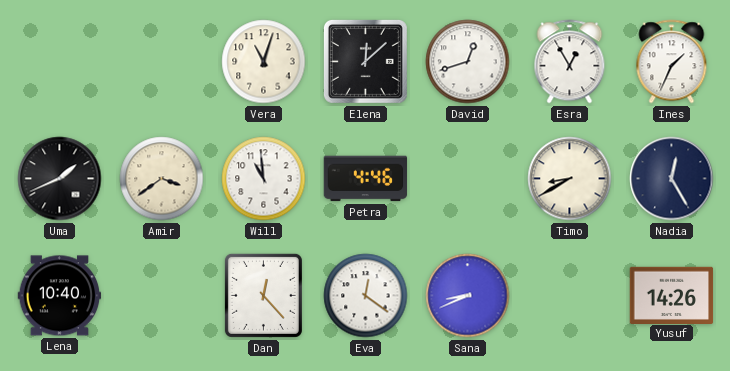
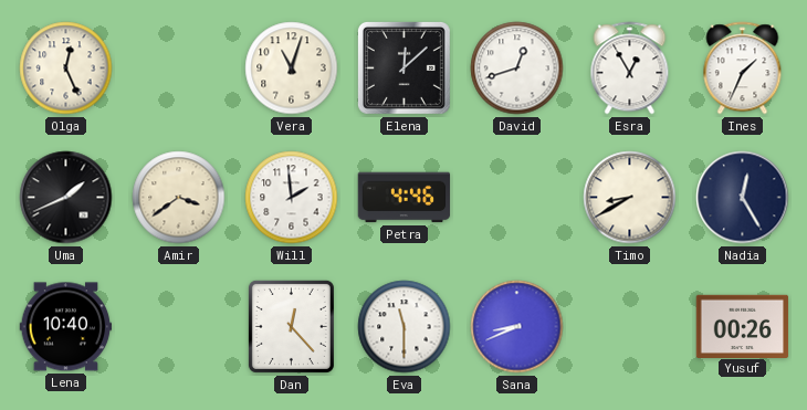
Olga: none -> 12:26
Will: 10:59 -> 1:59
Eva: 12:21 -> 11:30
Yusuf: 14:26 -> 00:26
